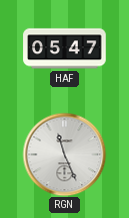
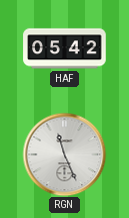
HAF: 05:47 -> 05:42
